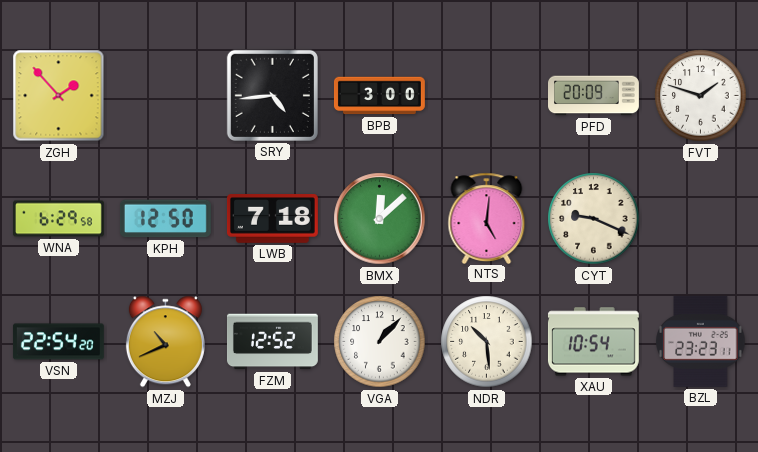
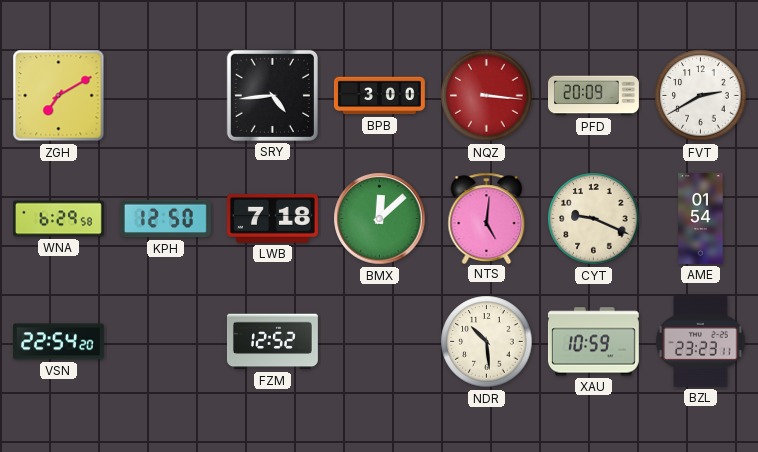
ZGH: 1:53 -> 7:10
NQZ: none -> 3:16
FVT: 1:48 -> 2:40
AME: none -> 01:54
MZJ: 10:41 -> none
VGA: 1:07 -> none
XAU: 10:54 -> 10:59
